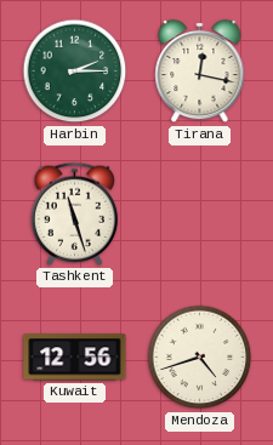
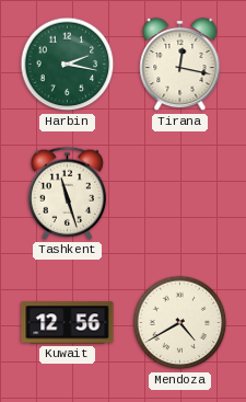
Harbin: 2:15 -> 2:17
Mendoza: 4:42 -> 4:40
